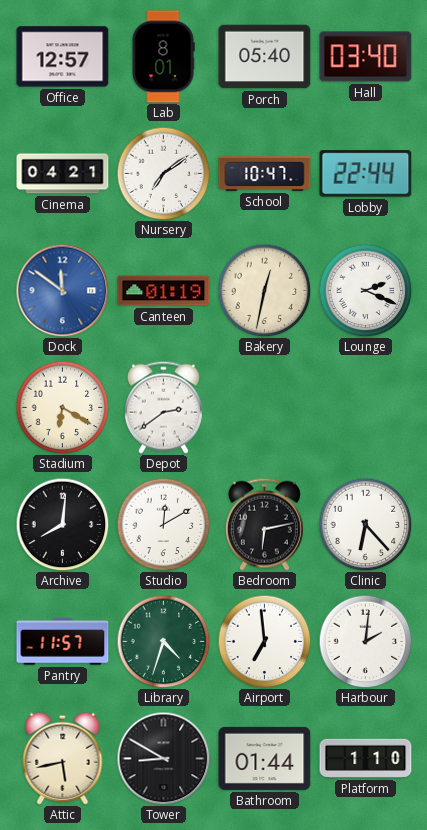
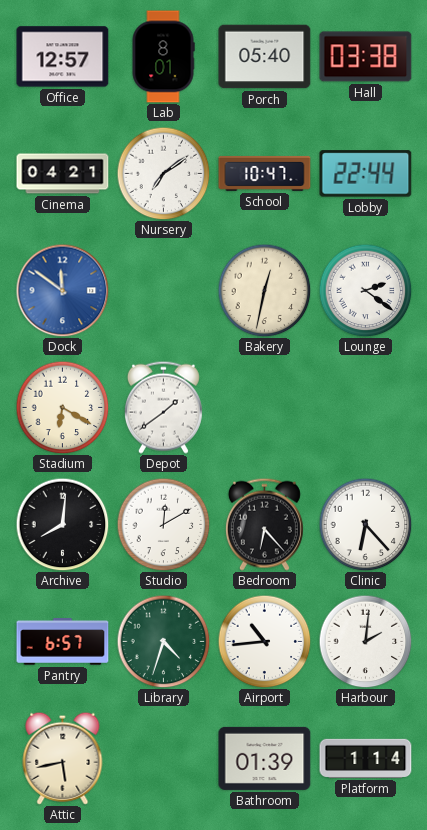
Hall: 03:40 -> 03:38
Canteen: 01:19 -> none
Lounge: 2:19 -> 2:21
Depot: 2:39 -> 1:39
Bedroom: 6:13 -> 6:23
Pantry: 11:57 -> 6:57
Airport: 6:59 -> 10:44
Tower: 8:50 -> none
Bathroom: 01:44 -> 01:39
Platform: 1:10 -> 1:14
